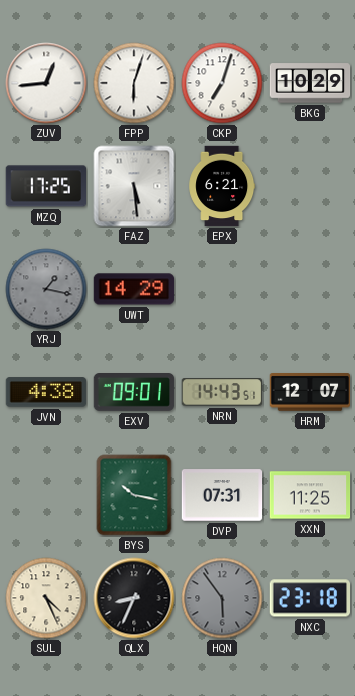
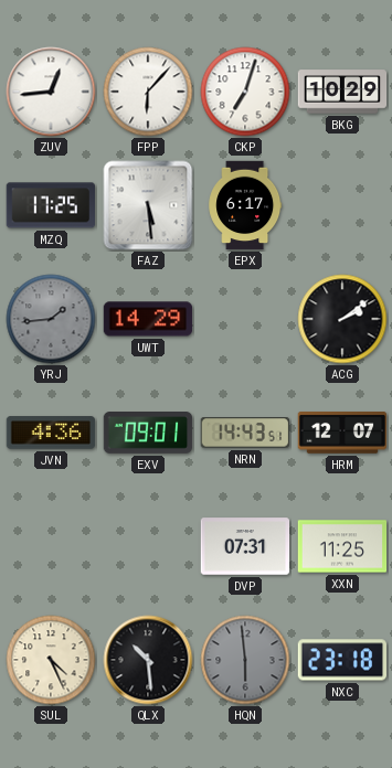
FPP: 6:03 -> 6:07
EPX: 6:21 -> 6:17
YRJ: 1:17 -> 1:44
ACG: none -> 2:09
JVN: 4:38 -> 4:36
BYS: 10:17 -> none
QLX: 8:34 -> 10:29
HQN: 5:54 -> 5:59
